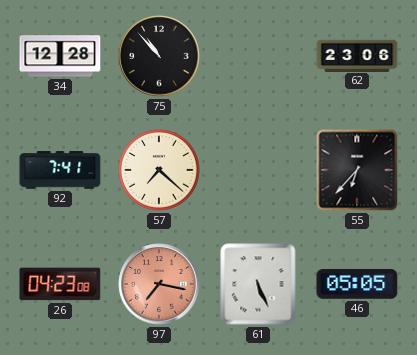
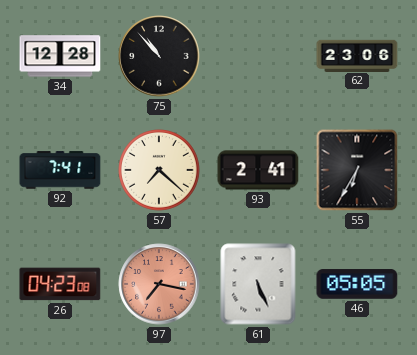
93: none -> 2:41
55: 6:37 -> 6:35
